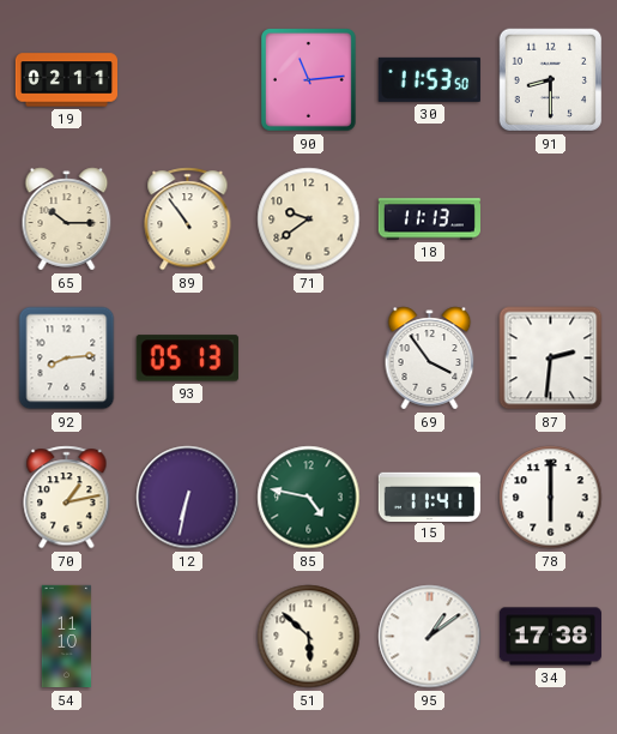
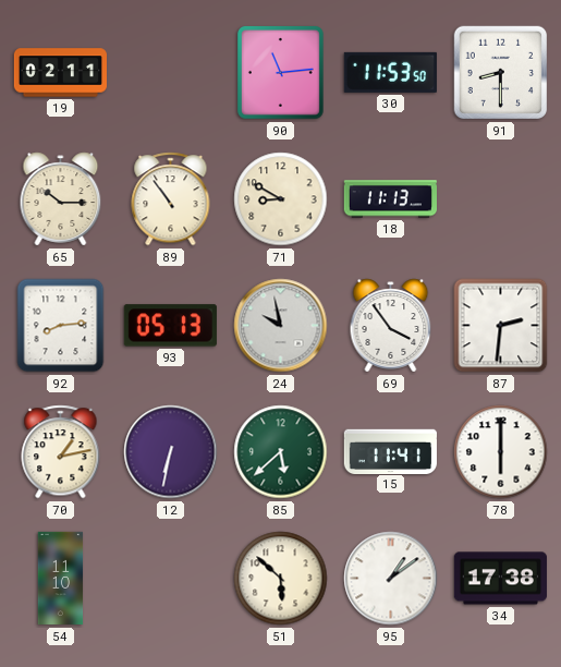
71: 9:39 -> 8:50
24: none -> 9:58
85: 4:47 -> 5:38
